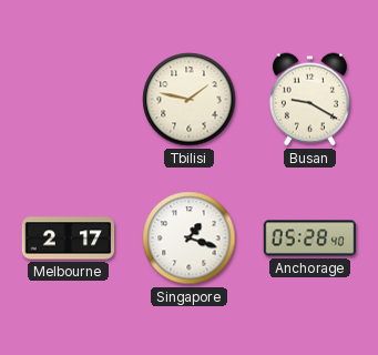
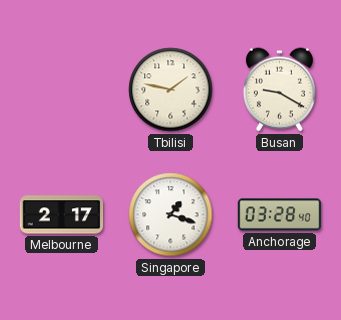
Anchorage: 05:28 -> 03:28
